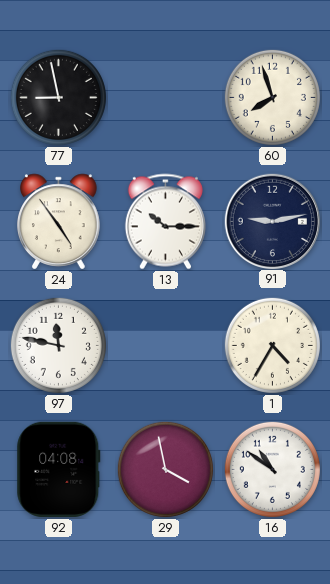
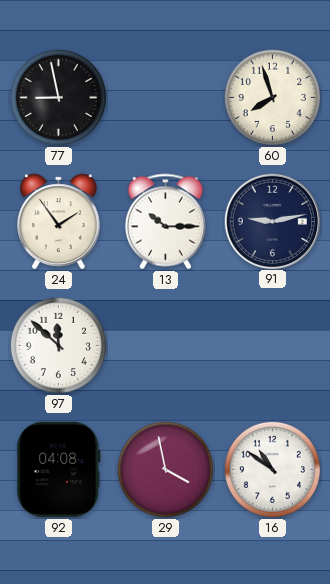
24: 4:54 -> 1:54
97: 11:47 -> 11:52
1: 4:35 -> none
